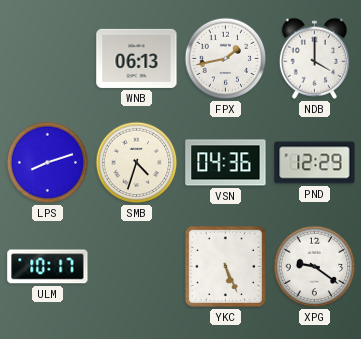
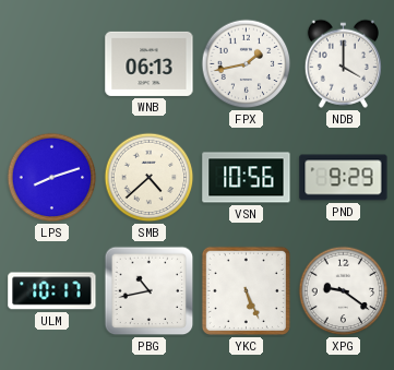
SMB: 4:33 -> 4:38
VSN: 04:36 -> 10:56
PND: 12:29 -> 9:29
PBG: none -> 10:43
